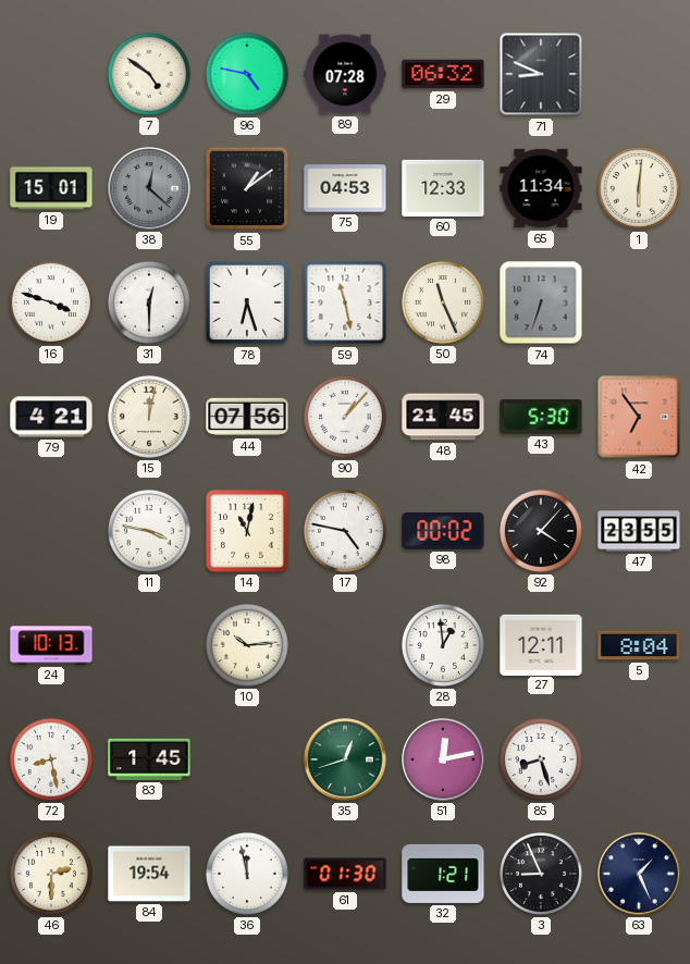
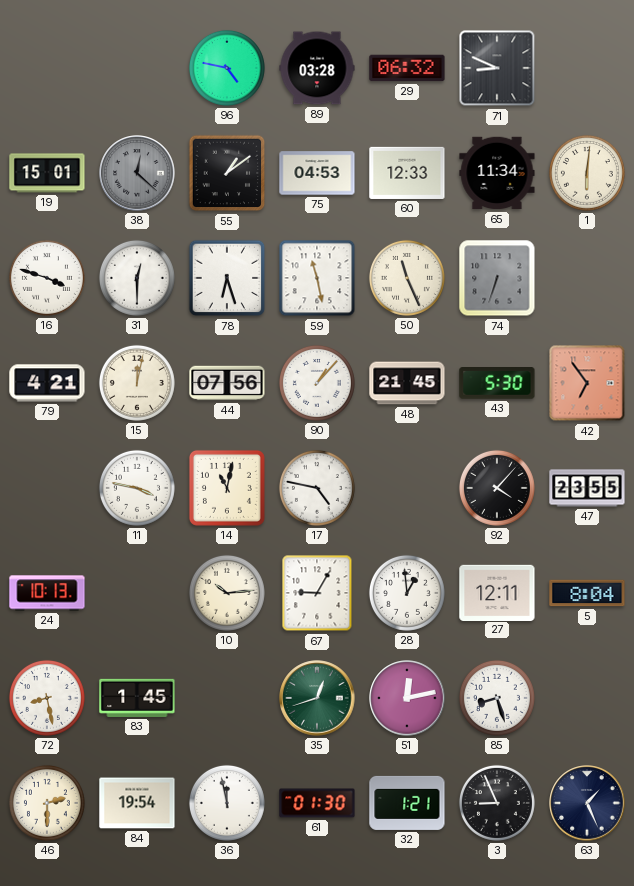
7: 4:51 -> none
89: 07:28 -> 03:28
98: 00:02 -> none
67: none -> 9:05
